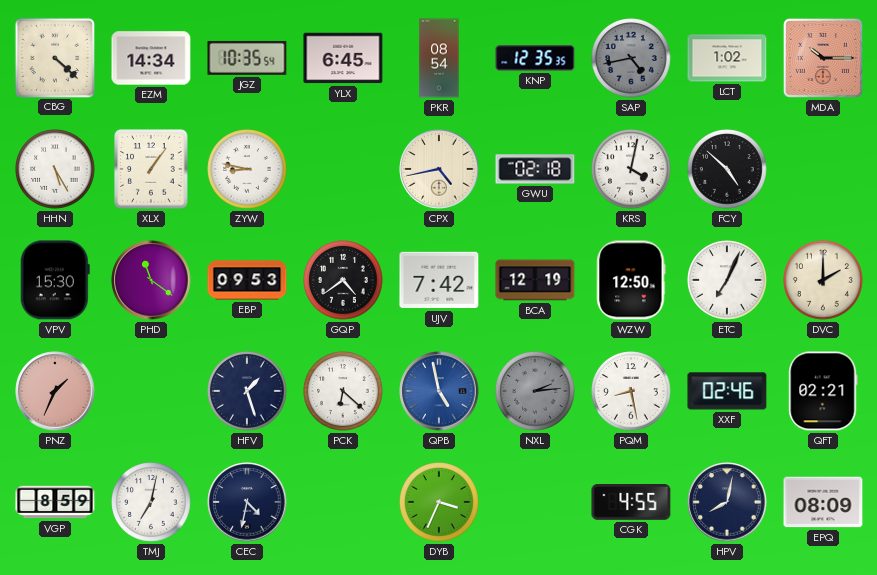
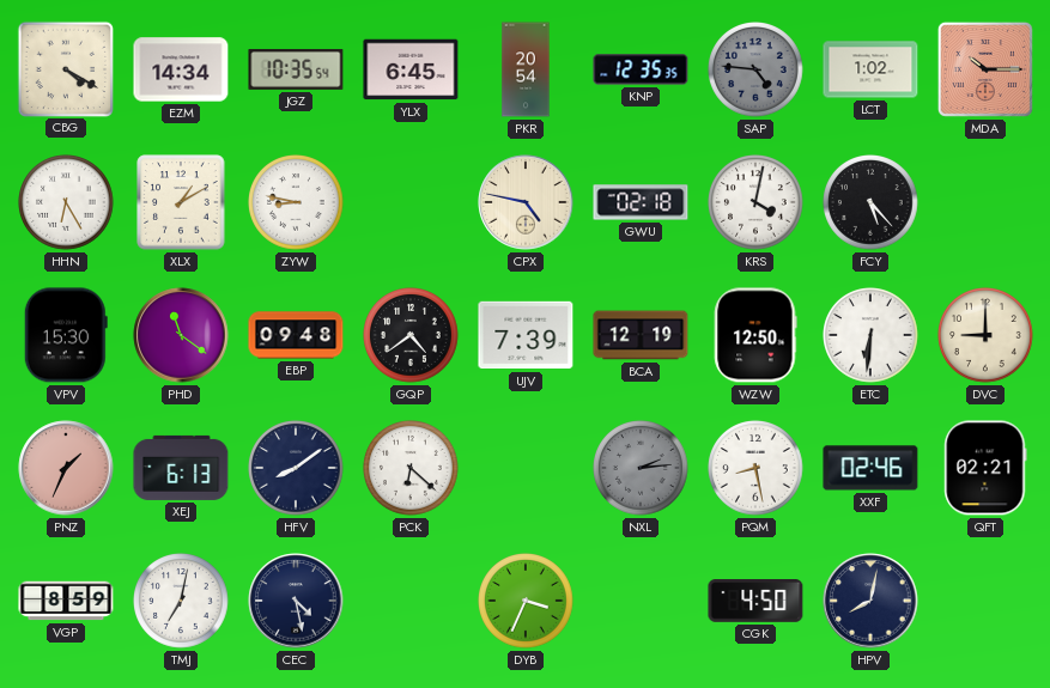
CBG: 4:22 -> 4:20
PKR: 08:54 -> 20:54
SAP: 4:43 -> 4:46
HHN: 5:25 -> 6:25
XLX: 1:06 -> 1:10
CPX: 4:43 -> 4:47
FCY: 4:52 -> 5:23
EBP: 09:53 -> 09:48
UJV: 7:42 -> 7:39
ETC: 7:04 -> 6:31
DVC: 2:00 -> 9:00
XEJ: none -> 6:13
HFV: 1:27 -> 8:09
QPB: 4:58 -> none
CEC: 4:32 -> 4:28
CGK: 4:55 -> 4:50
EPQ: 08:09 -> none
